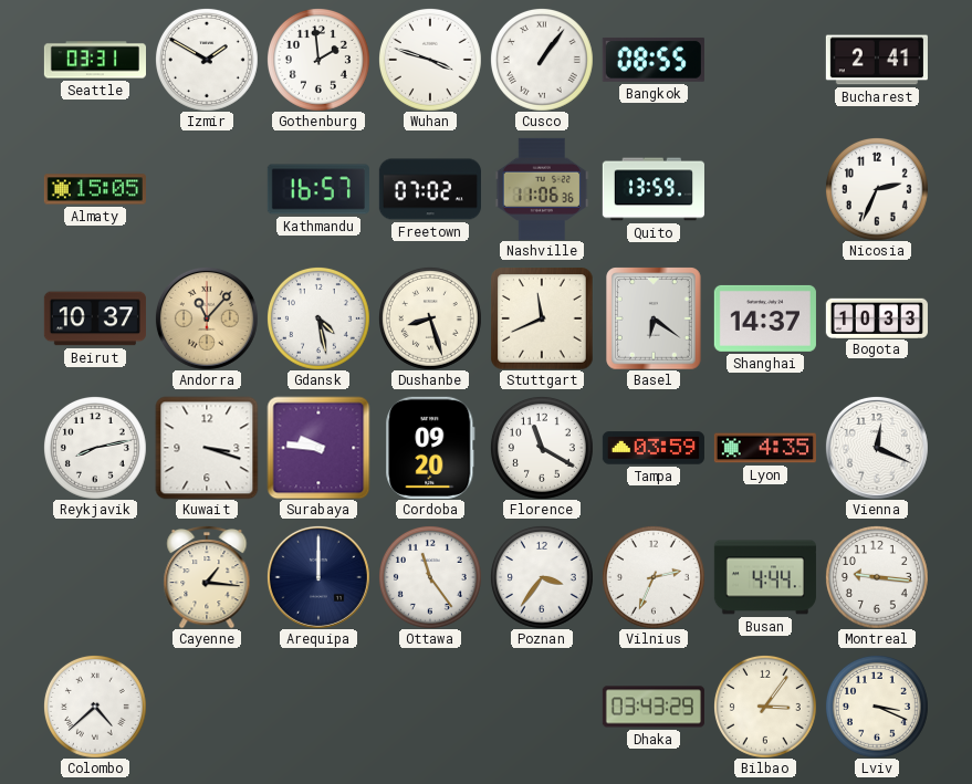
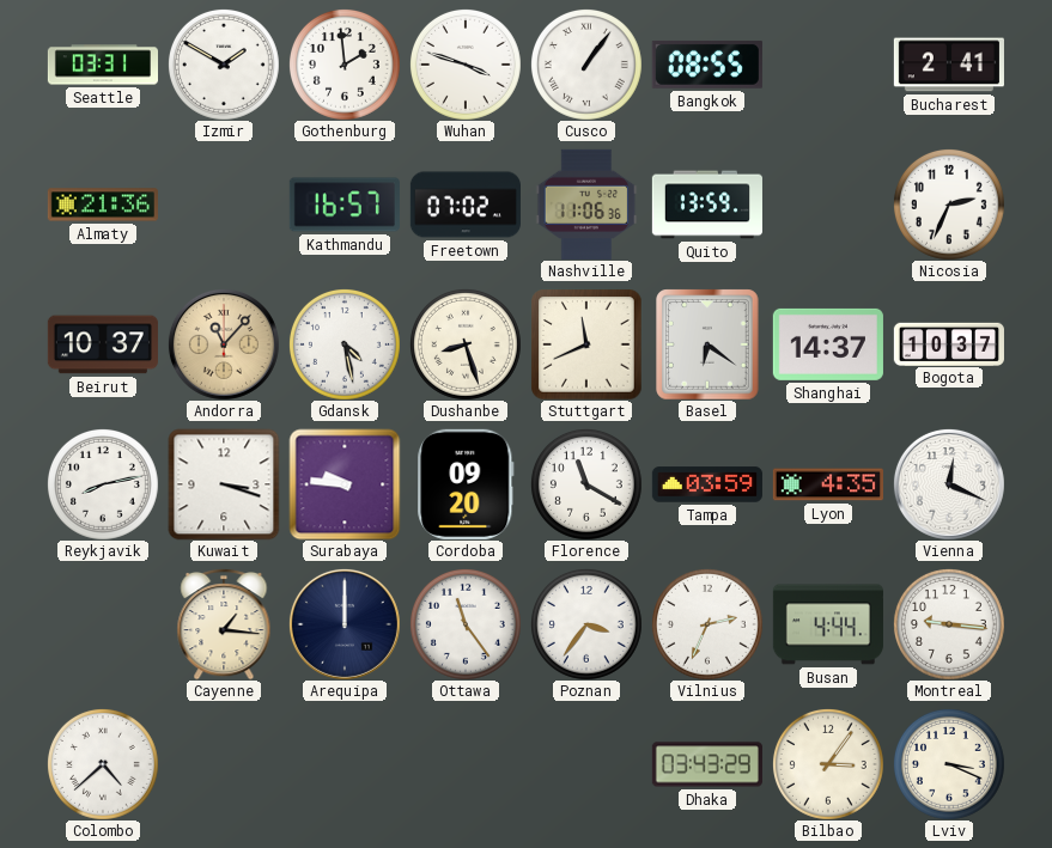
Almaty: 15:05 -> 21:36
Bogota: 10:33 -> 10:37
